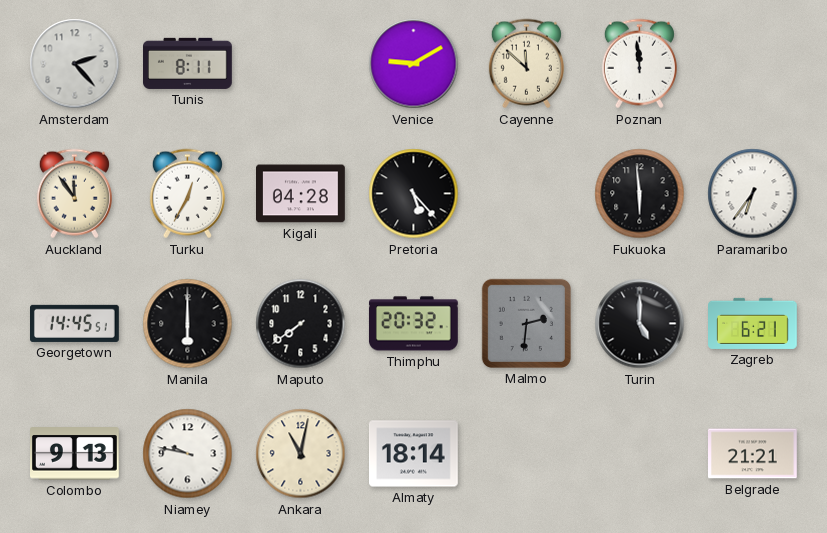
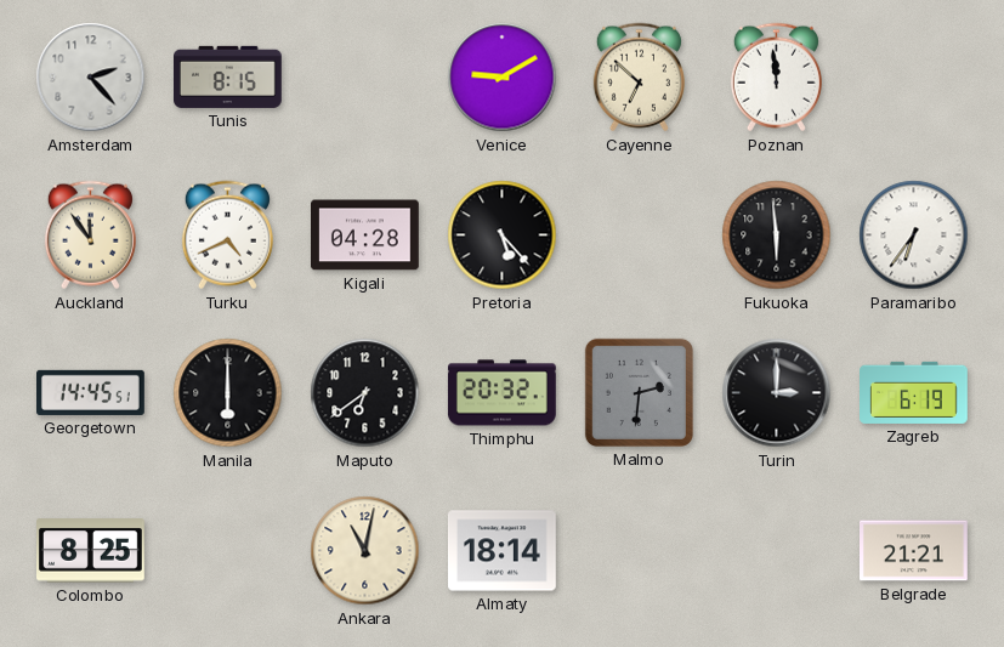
Tunis: 8:11 -> 8:15
Cayenne: 11:52 -> 6:52
Turku: 12:35 -> 4:41
Maputo: 7:39 -> 6:39
Turin: 5:00 -> 3:00
Zagreb: 6:21 -> 6:19
Colombo: 9:13 -> 8:25
Niamey: 9:47 -> none
